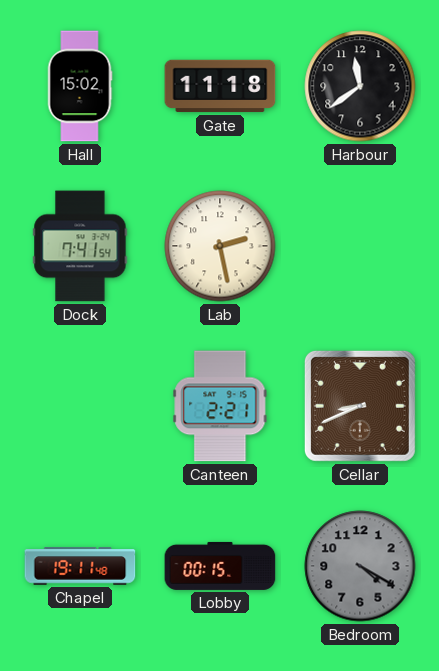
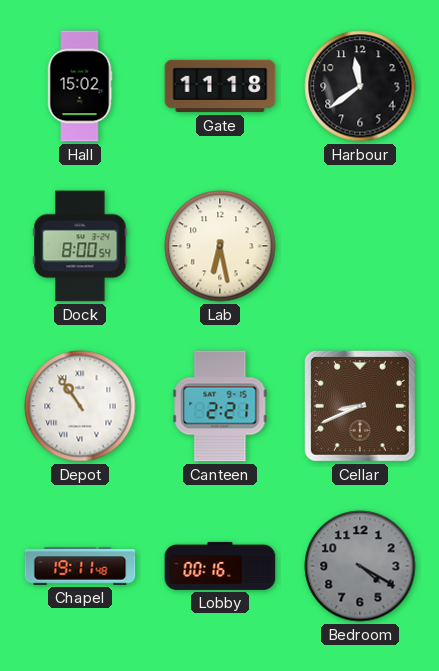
Dock: 7:41 -> 8:00
Lab: 2:28 -> 6:28
Depot: none -> 10:54
Lobby: 00:15 -> 00:16
